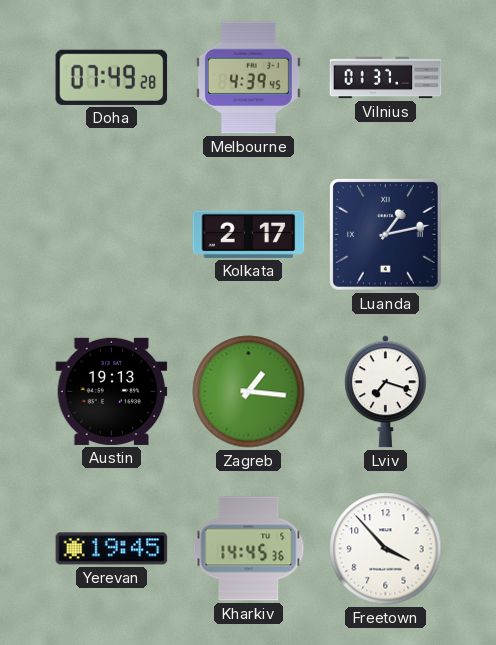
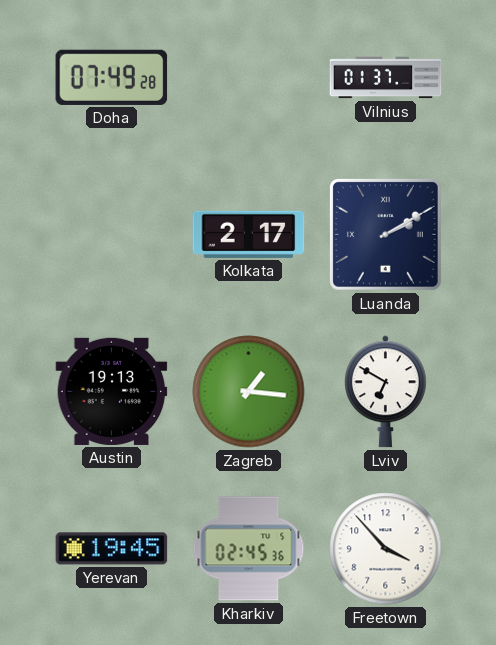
Melbourne: 4:39 -> none
Luanda: 1:13 -> 2:10
Lviv: 7:18 -> 6:50
Kharkiv: 14:45 -> 02:45
